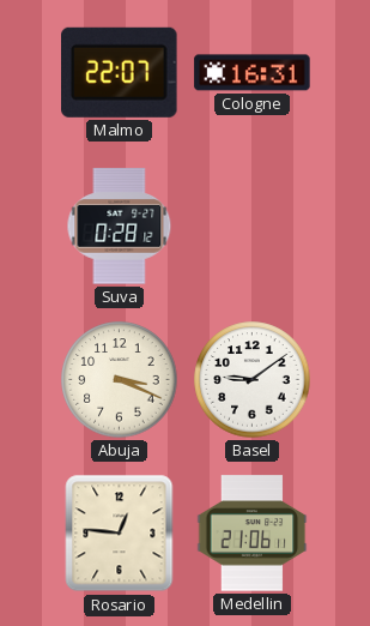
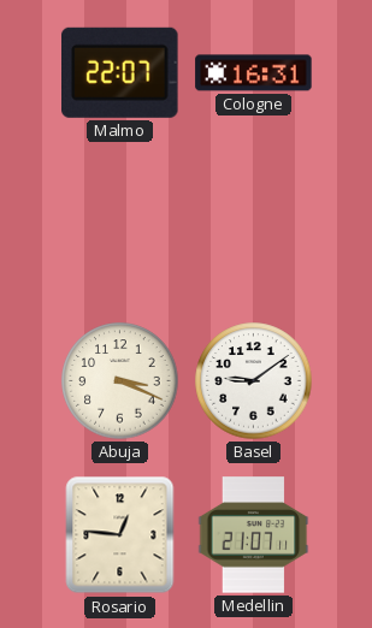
Suva: 0:28 -> none
Medellin: 21:06 -> 21:07
